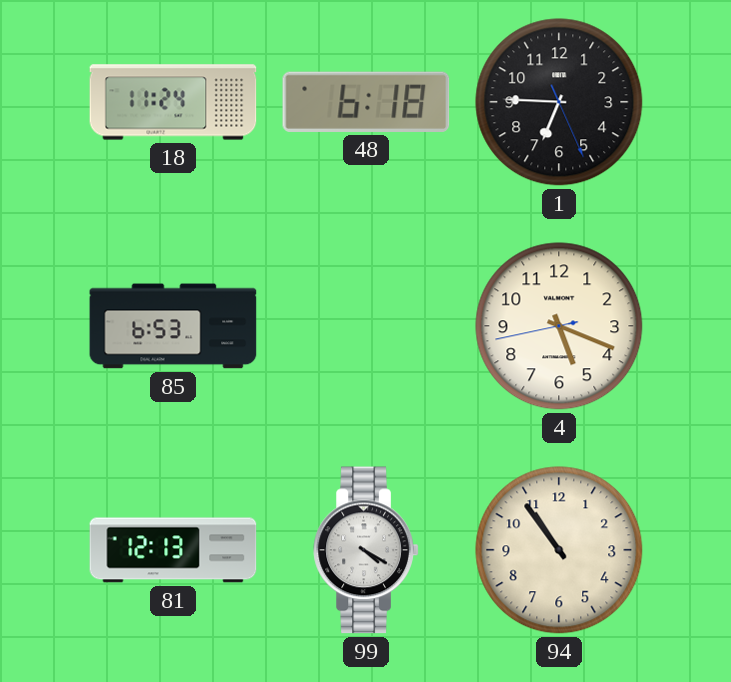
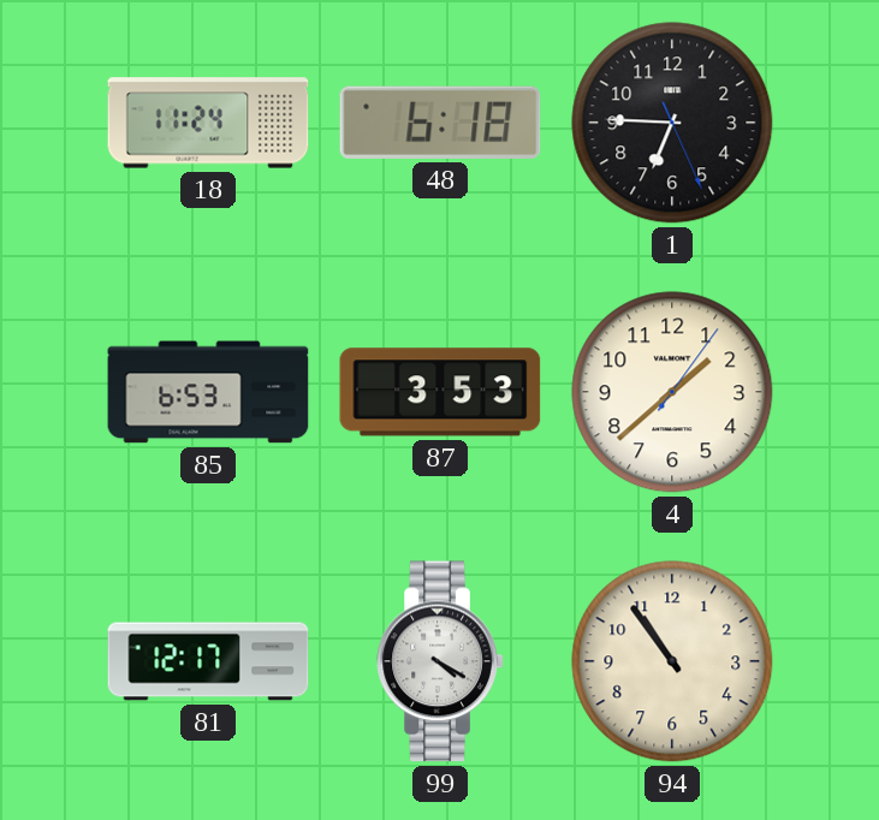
87: none -> 3:53
4: 5:18 -> 1:38
81: 12:13 -> 12:17
